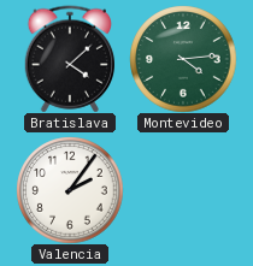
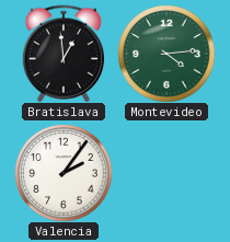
Bratislava: 4:08 -> 12:59
